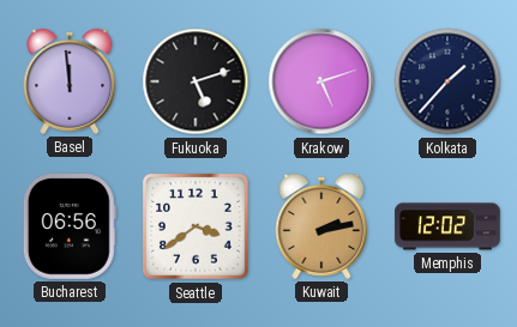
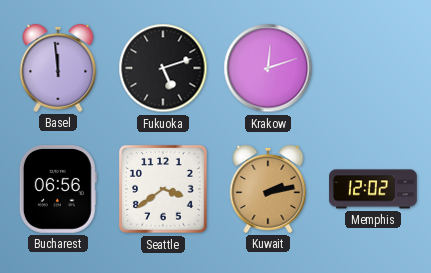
Krakow: 5:12 -> 12:12
Kolkata: 1:37 -> none
